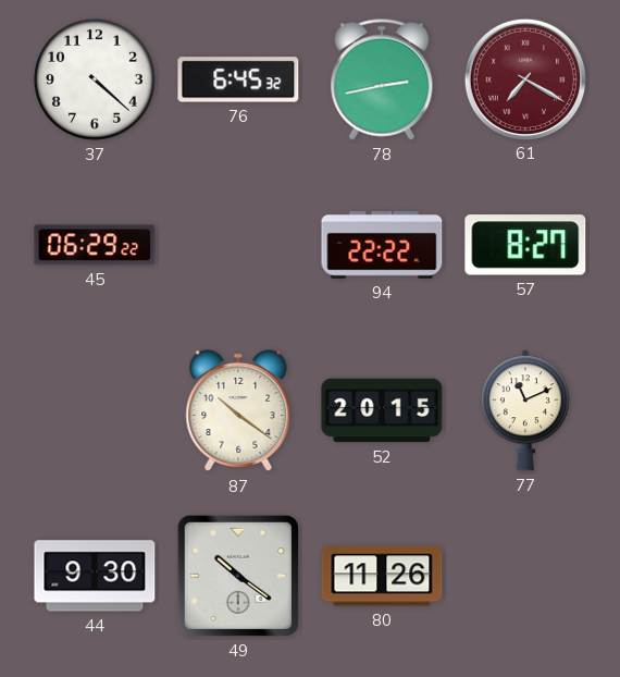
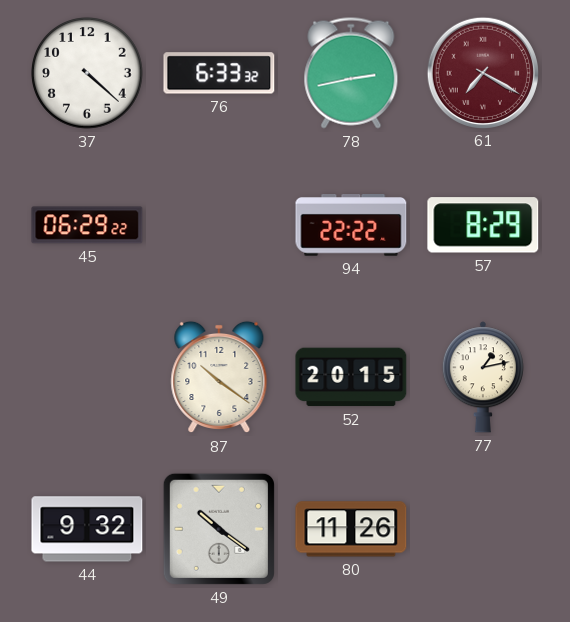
76: 6:45 -> 6:33
57: 8:27 -> 8:29
77: 11:11 -> 1:13
44: 9:30 -> 9:32
